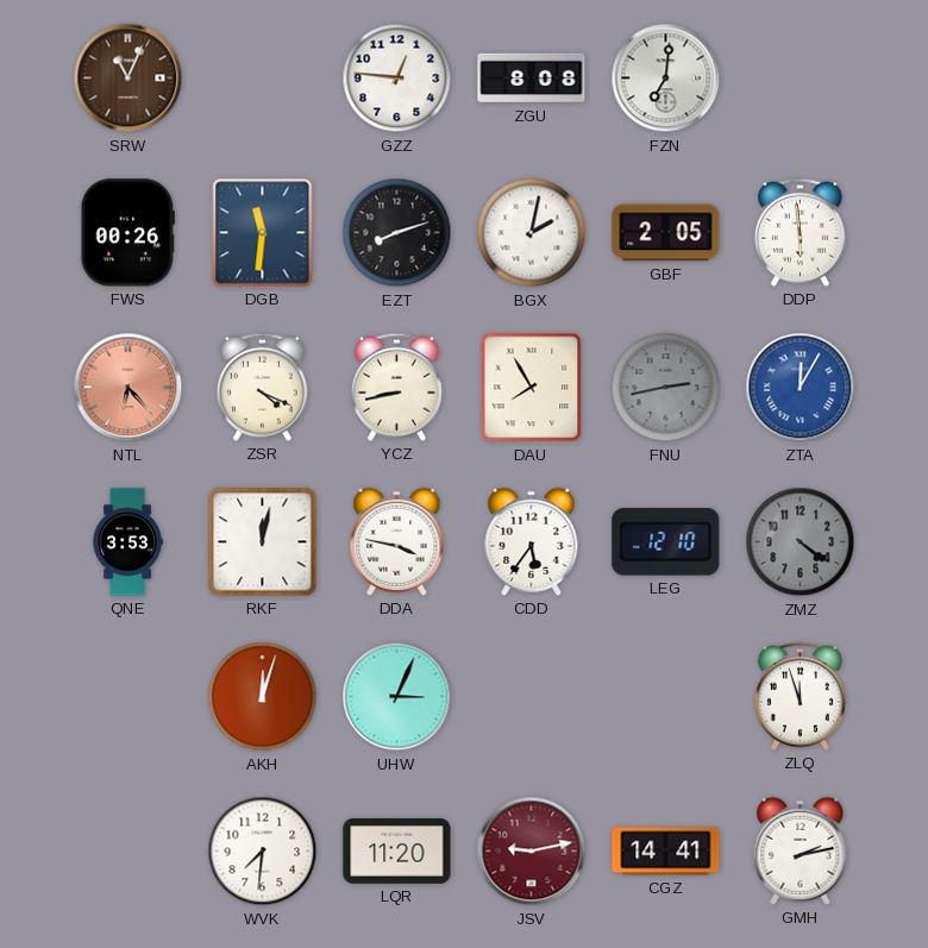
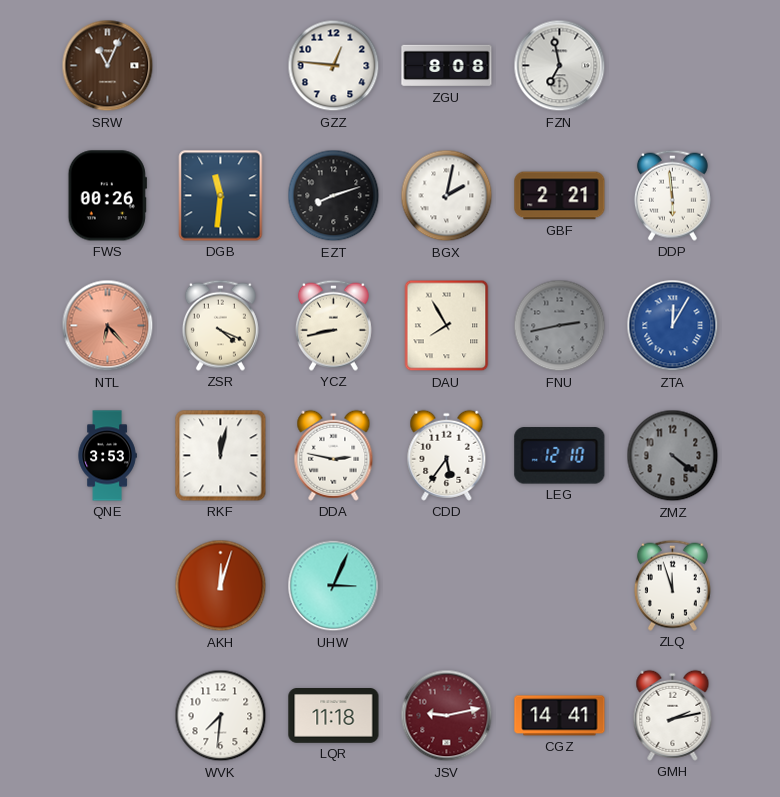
FZN: 7:01 -> 6:58
GBF: 2:05 -> 2:21
DDA: 3:47 -> 2:47
LQR: 11:20 -> 11:18
